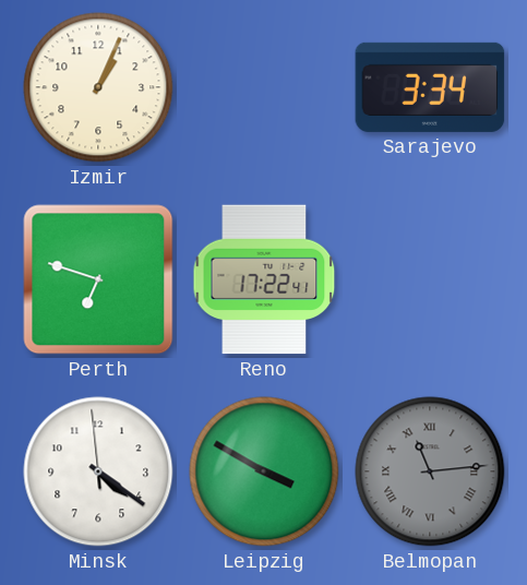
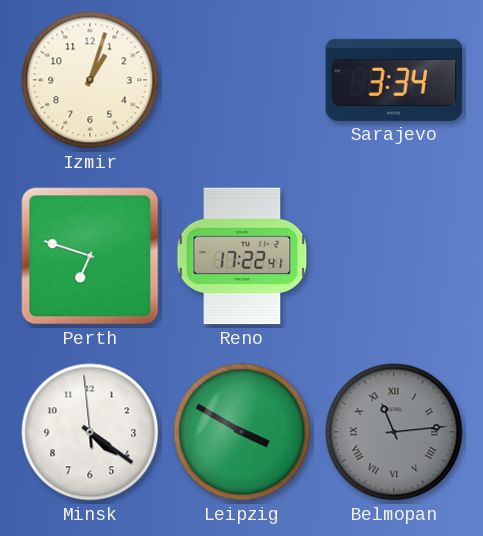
Izmir: 1:04 -> 1:03
